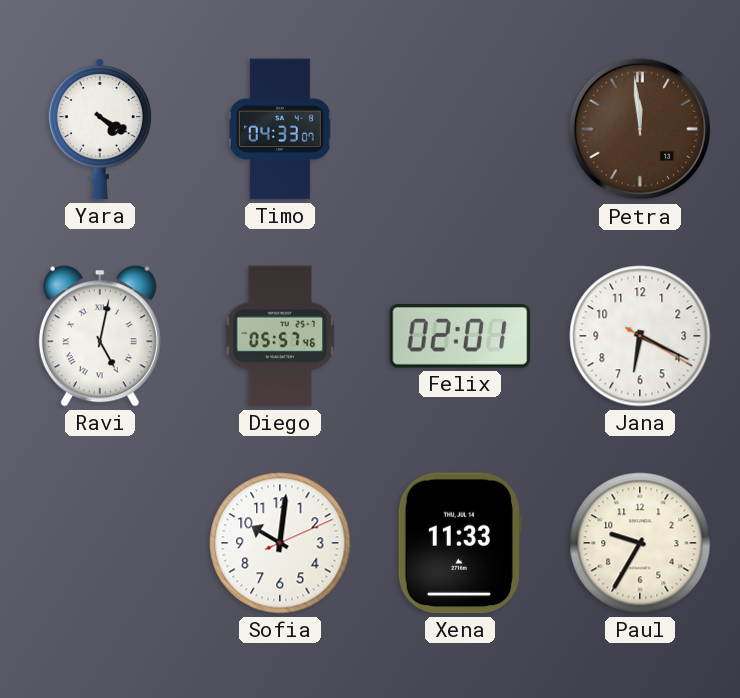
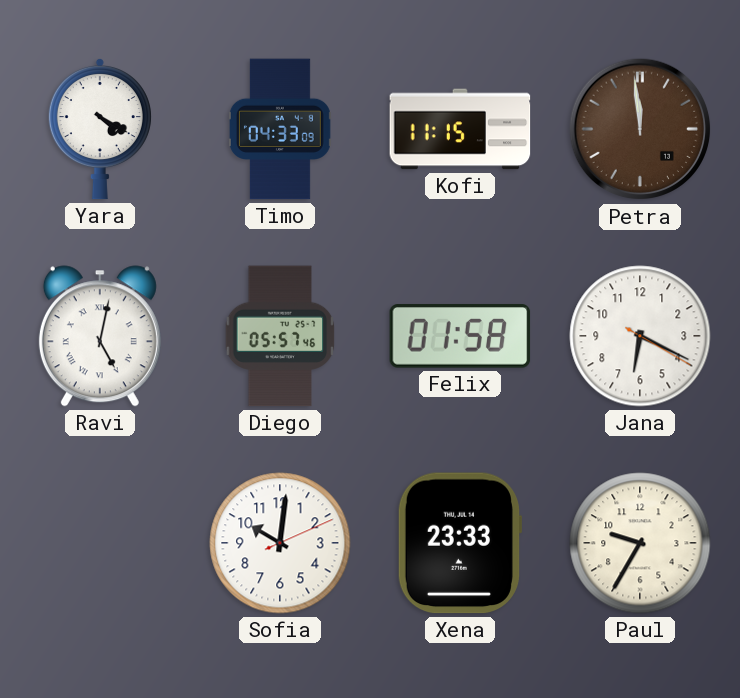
Timo: 04:33:07 -> 04:33:09
Kofi: none -> 11:15
Felix: 02:01 -> 01:58
Xena: 11:33 -> 23:33
